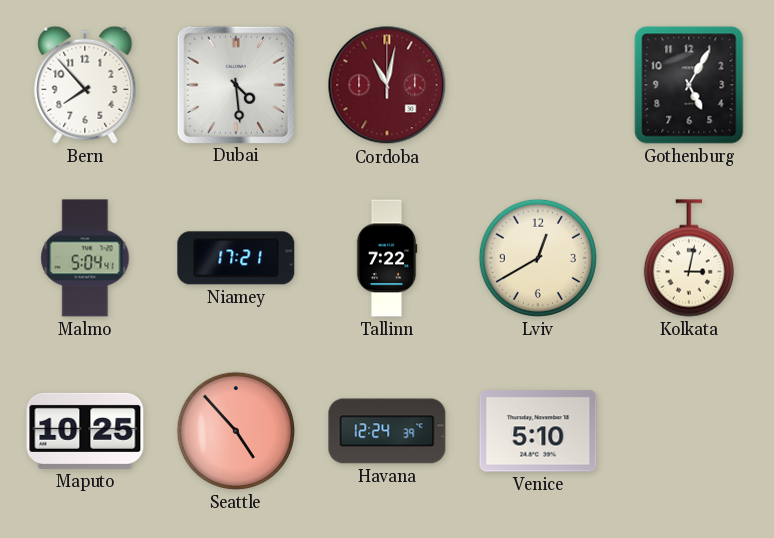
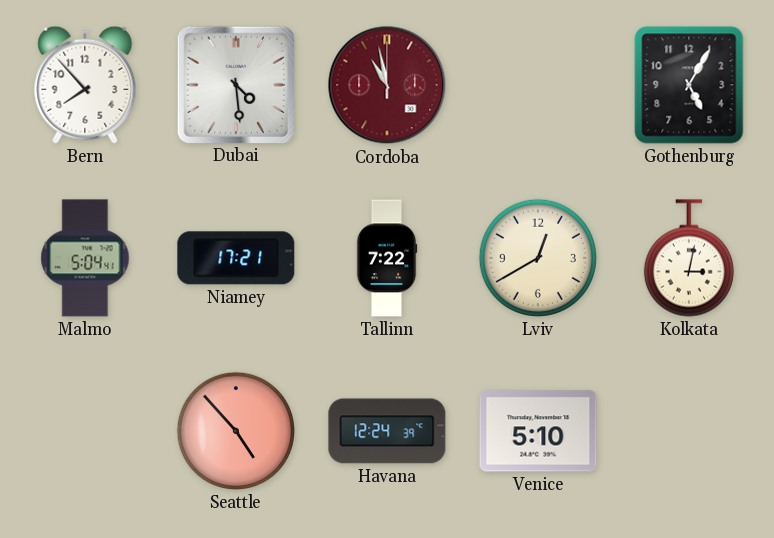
Cordoba: 11:02 -> 10:58
Maputo: 10:25 -> none
